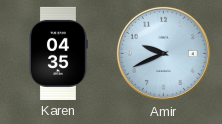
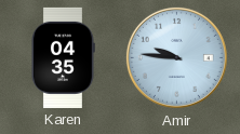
Amir: 9:41 -> 9:46
